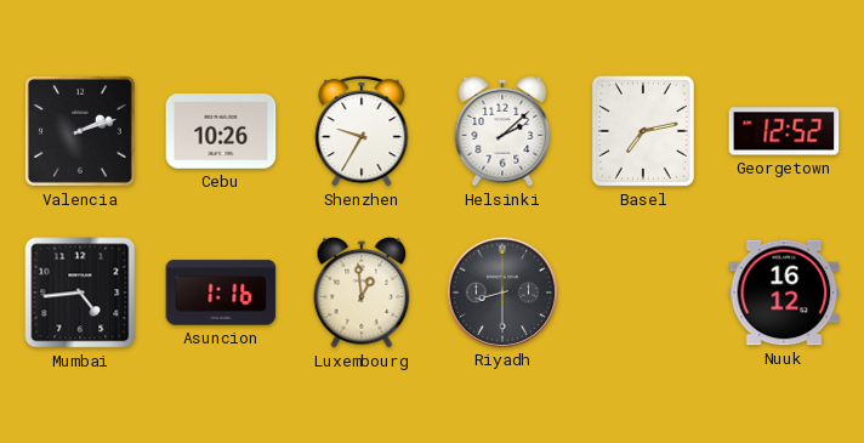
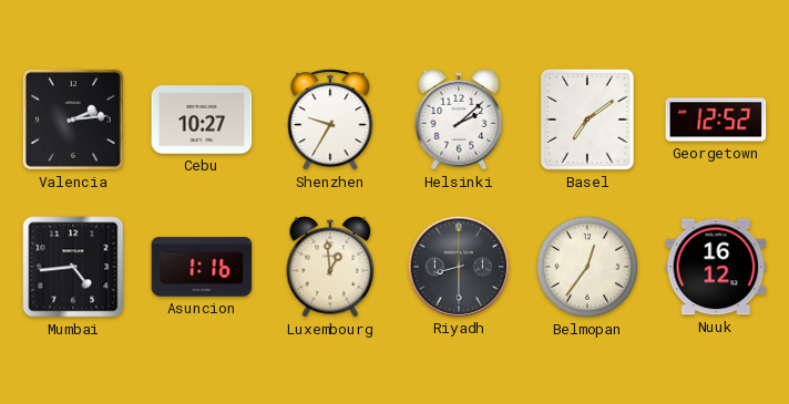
Valencia: 2:12 -> 2:14
Cebu: 10:26 -> 10:27
Basel: 7:13 -> 7:09
Belmopan: none -> 12:36
